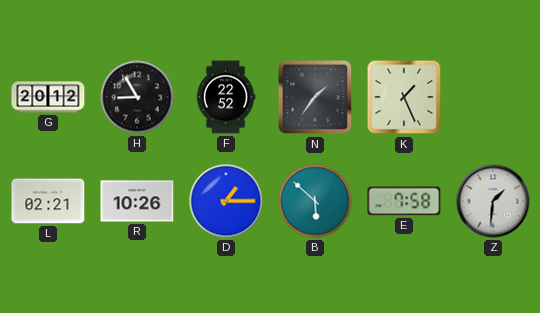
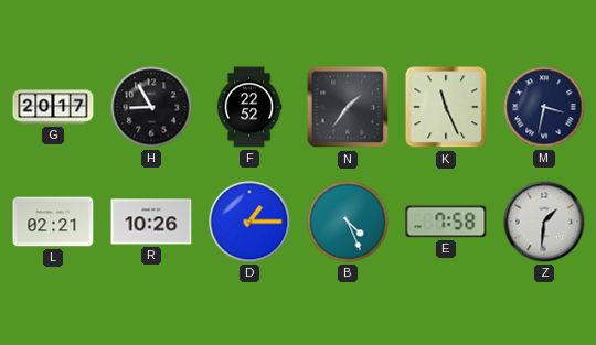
G: 20:12 -> 20:17
K: 1:26 -> 11:26
M: none -> 3:32
B: 5:52 -> 4:26
